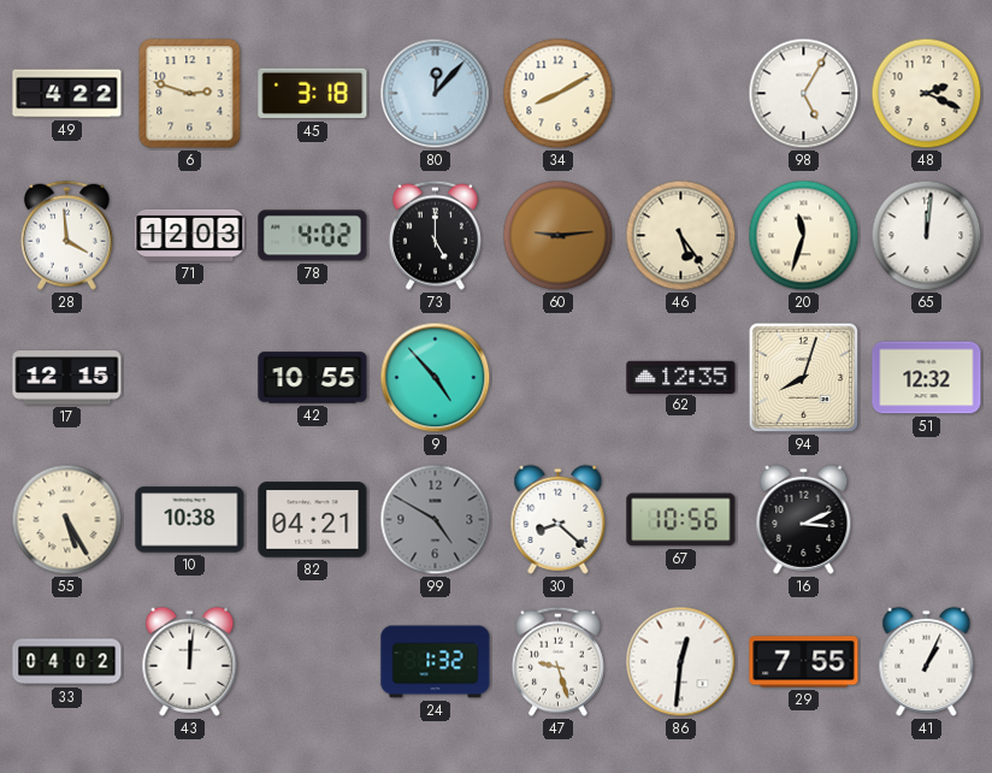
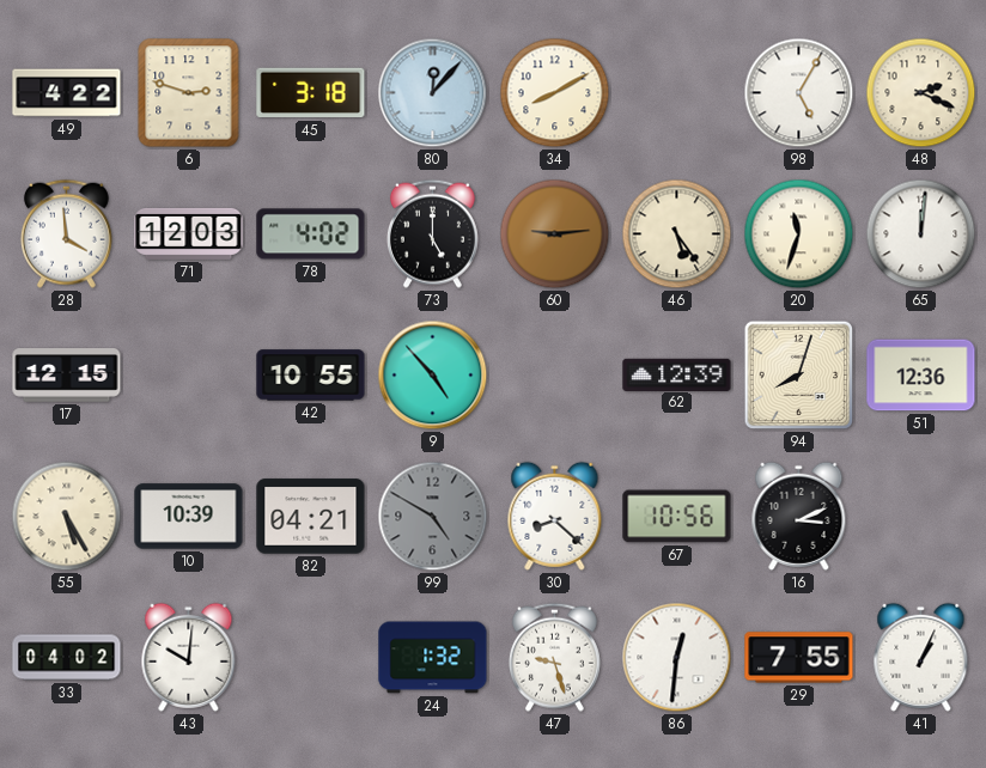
62: 12:35 -> 12:39
51: 12:32 -> 12:36
10: 10:38 -> 10:39
43: 12:01 -> 10:01
